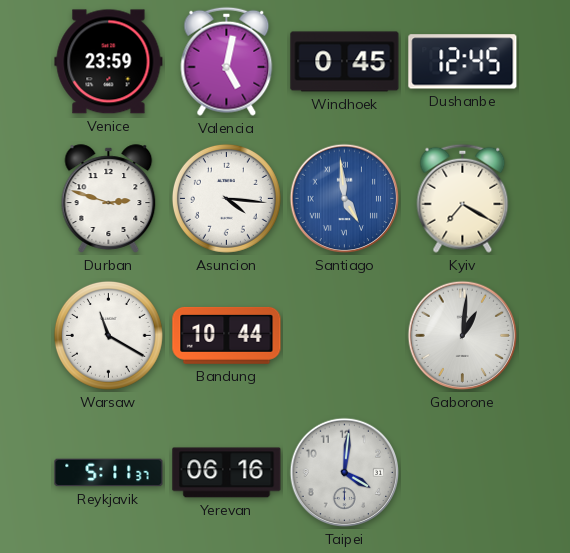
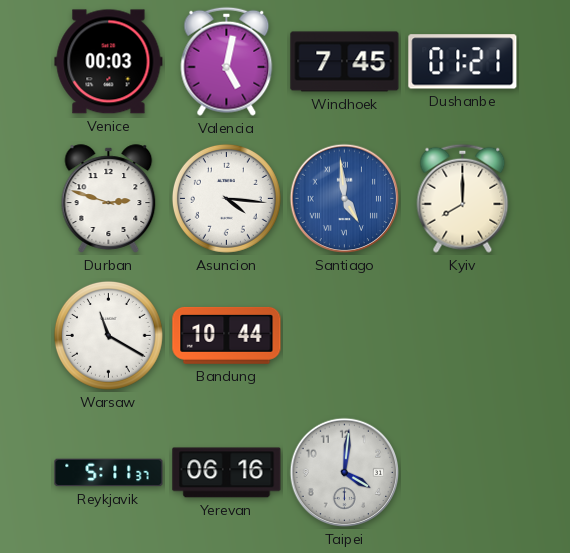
Venice: 23:59 -> 00:03
Windhoek: 0:45 -> 7:45
Dushanbe: 12:45 -> 01:21
Kyiv: 7:20 -> 8:00
Gaborone: 1:01 -> none
